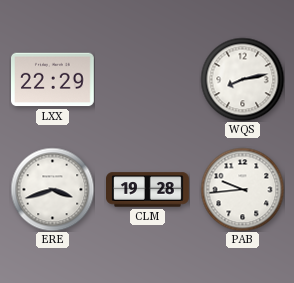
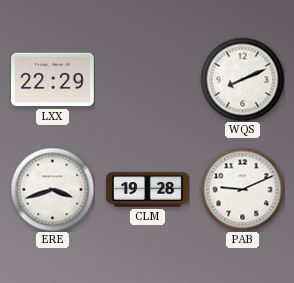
WQS: 8:13 -> 8:11
PAB: 9:44 -> 9:11
